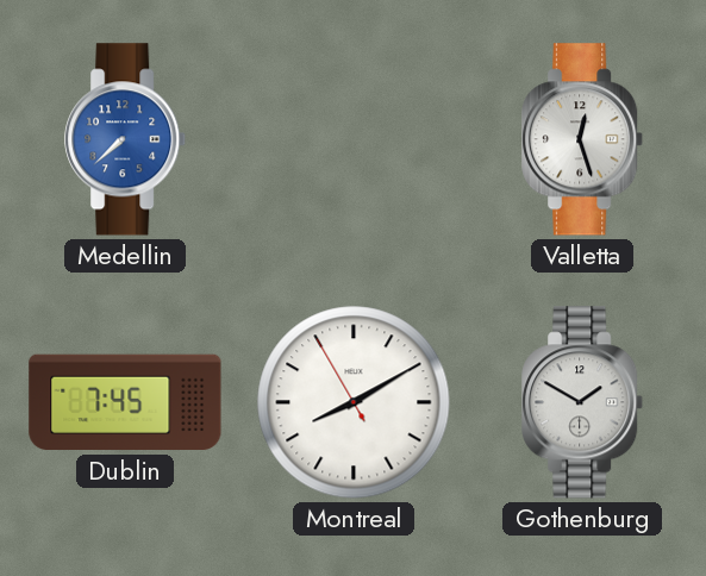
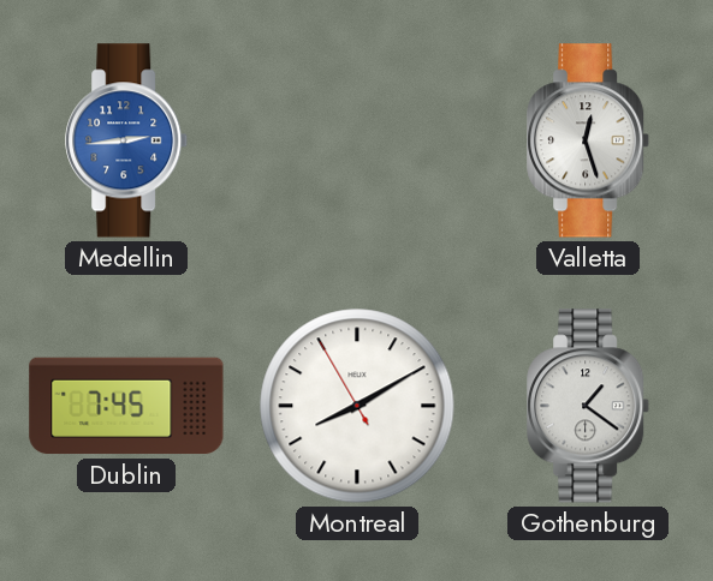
Medellin: 7:38 -> 2:44
Gothenburg: 1:50 -> 1:21
